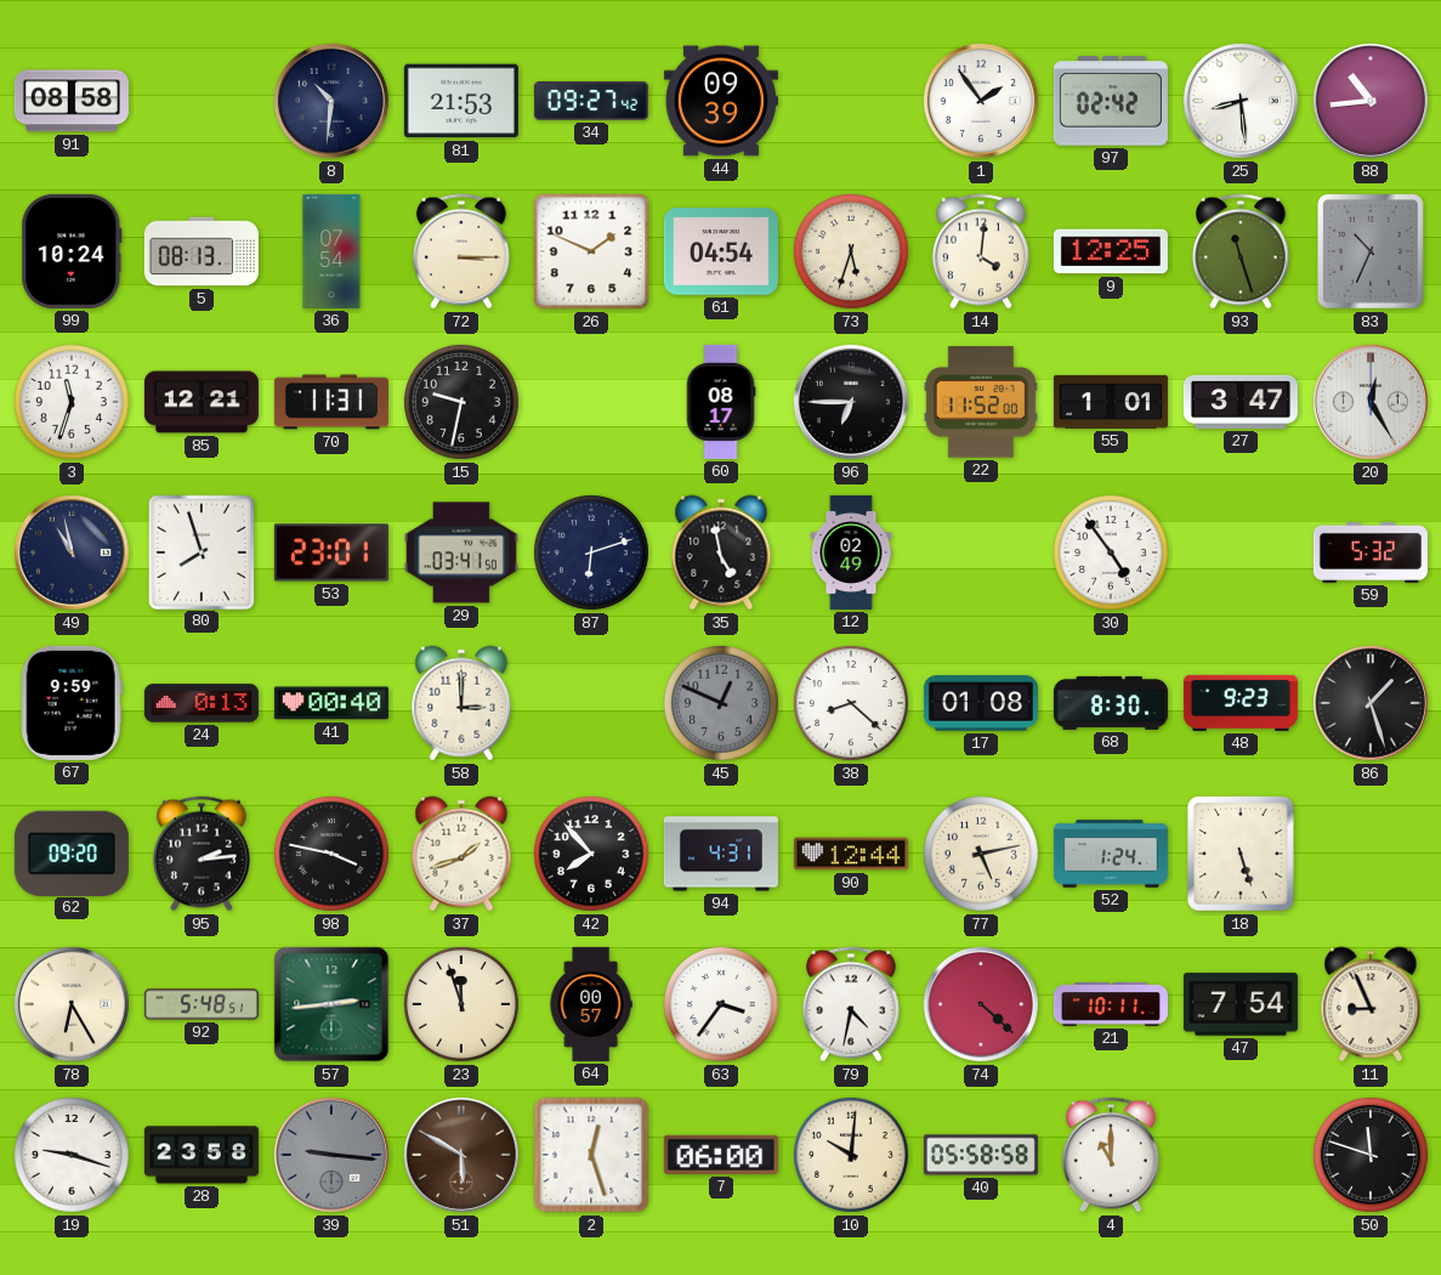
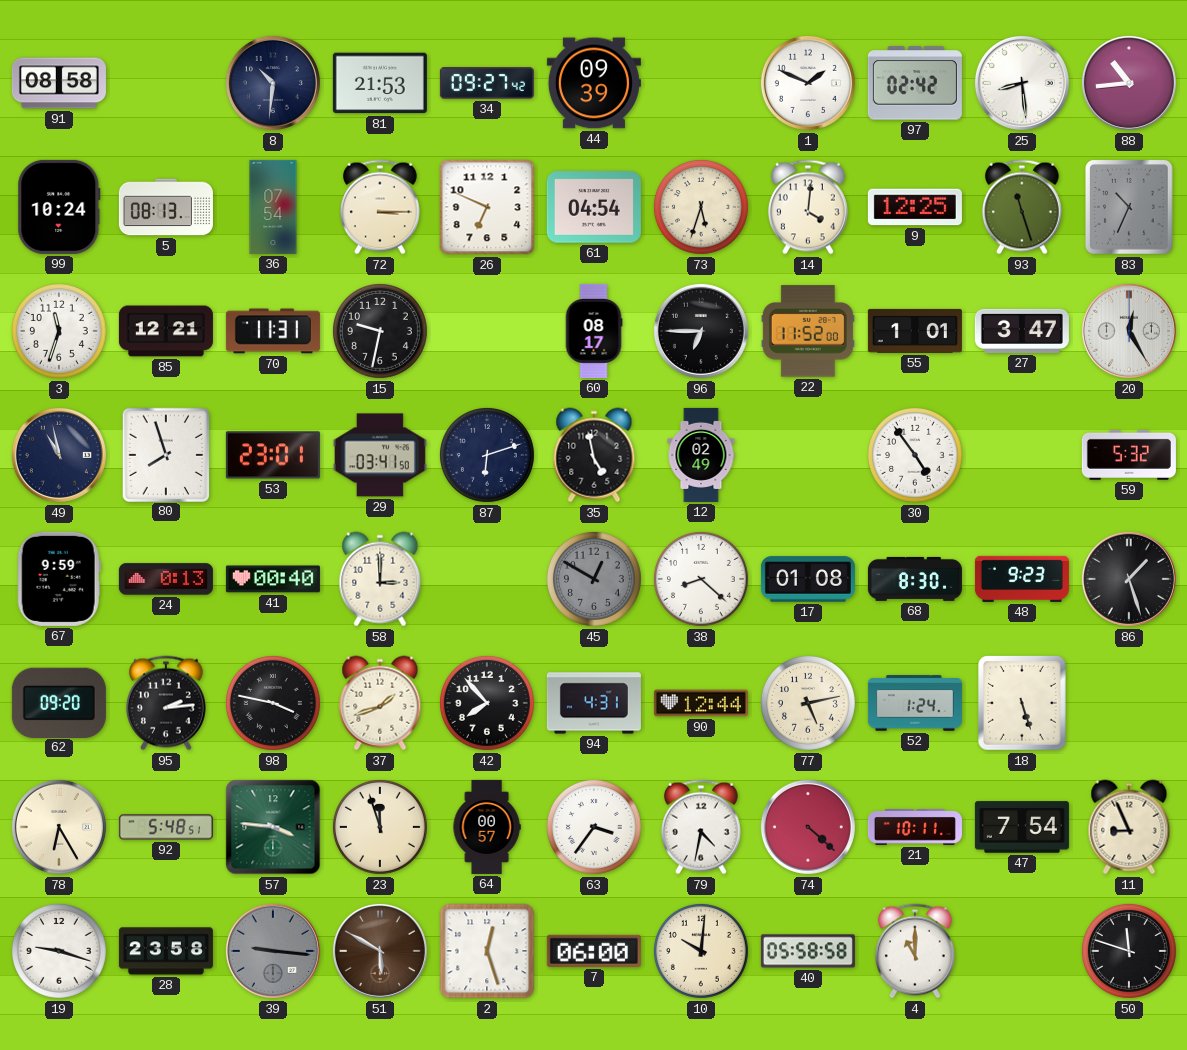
1: 1:54 -> 1:49
26: 1:49 -> 6:49
45: 12:49 -> 12:50
57: 2:44 -> 3:46
